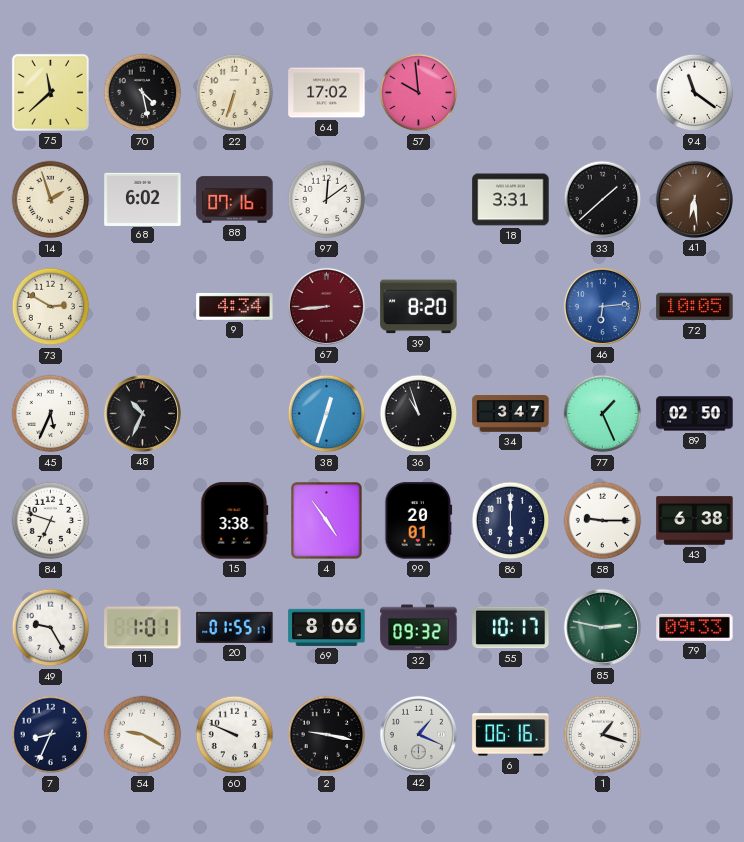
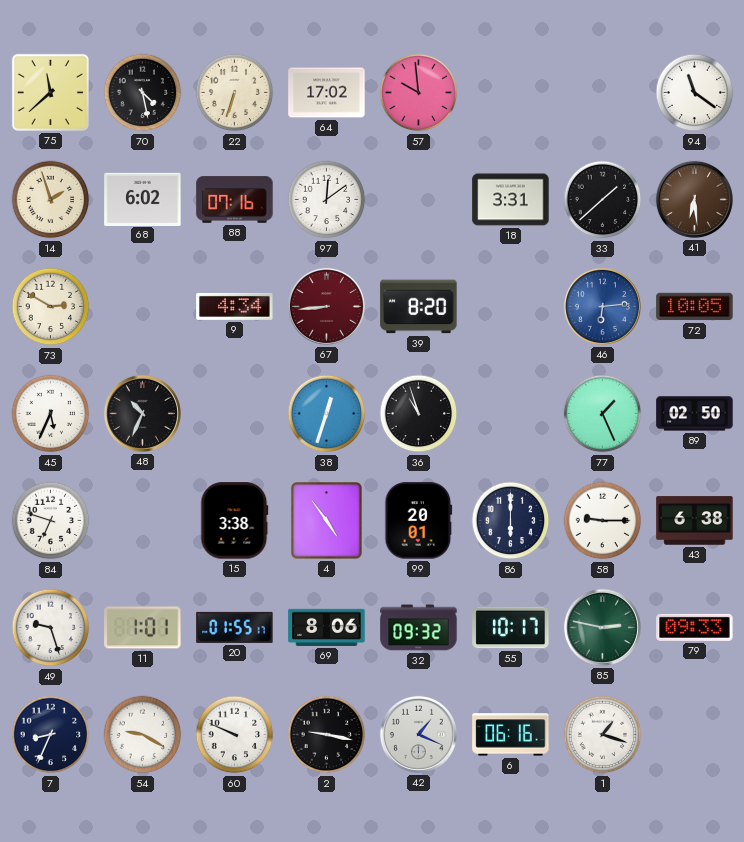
34: 3:47 -> none
49: 9:25 -> 9:27
